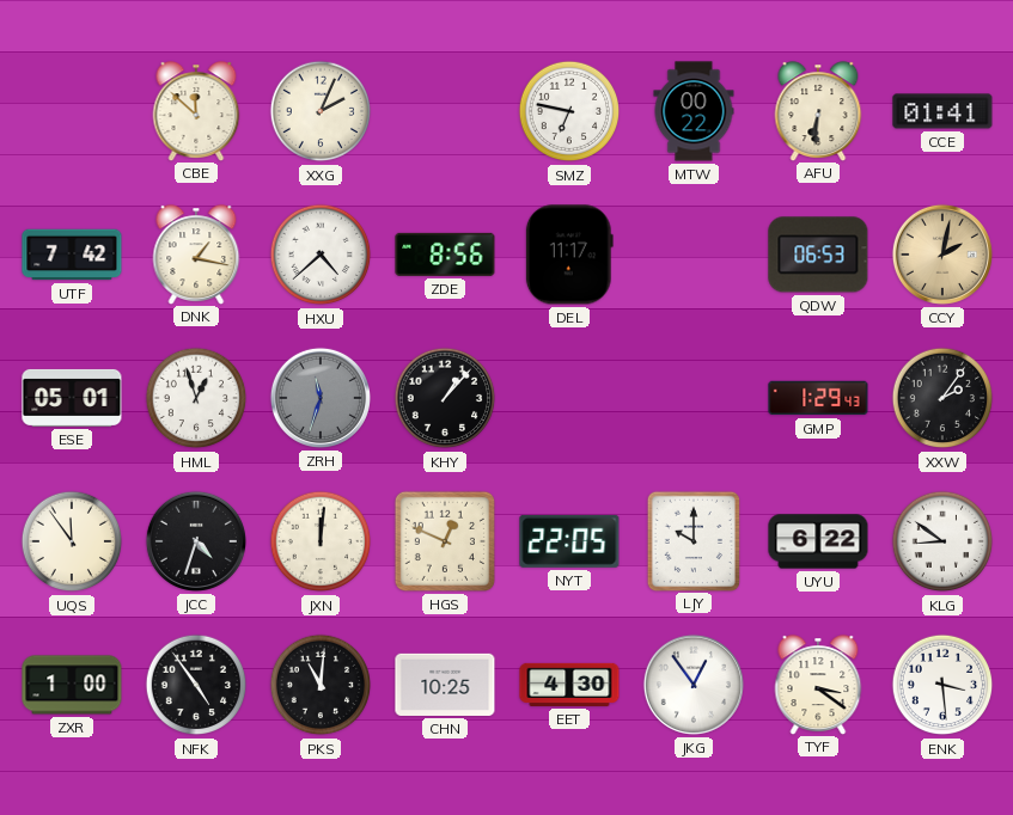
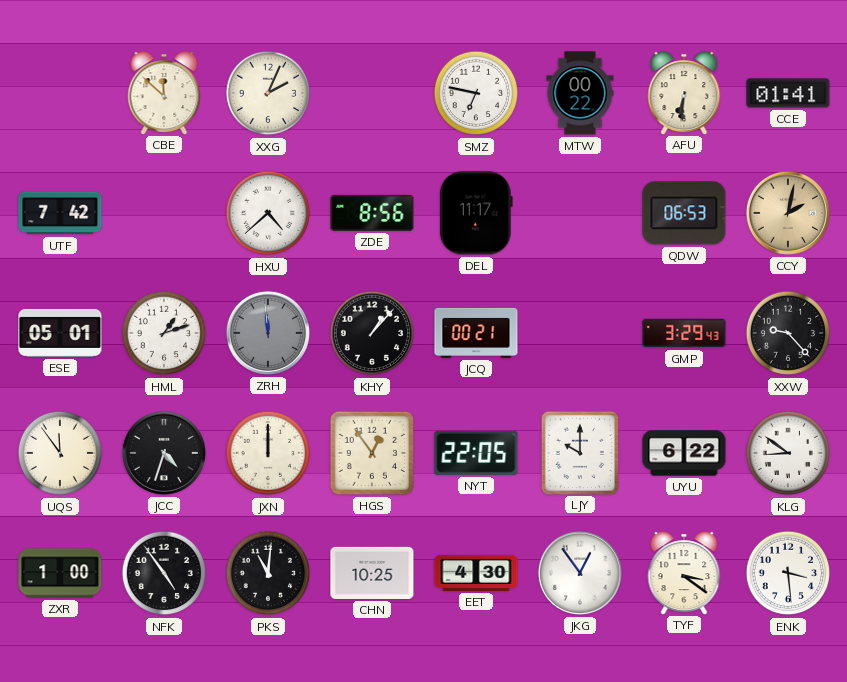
DNK: 1:17 -> none
HML: 12:57 -> 1:12
ZRH: 11:33 -> 11:59
JCQ: none -> 00:21
GMP: 1:29 -> 3:29
XXW: 2:06 -> 9:23
JXN: 12:01 -> 12:00
HGS: 12:49 -> 12:54
